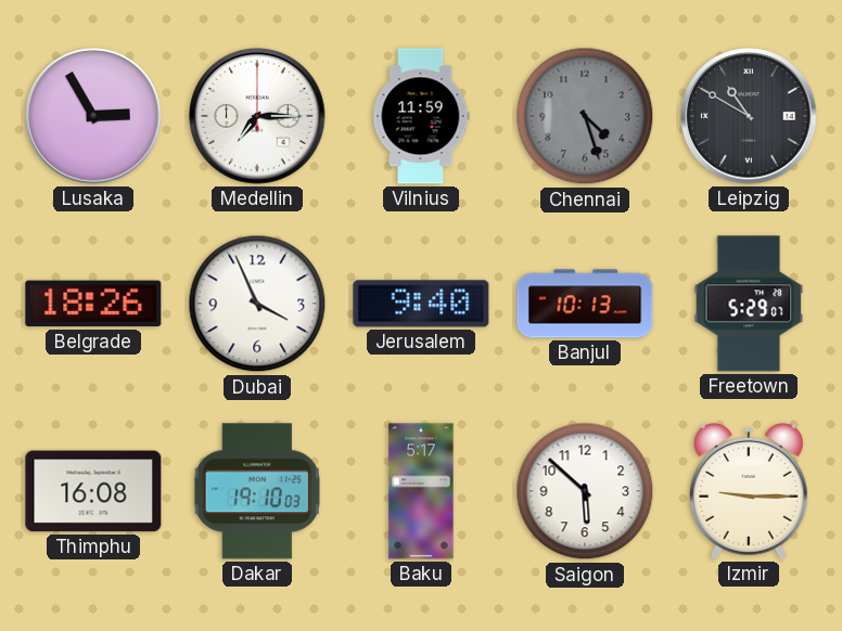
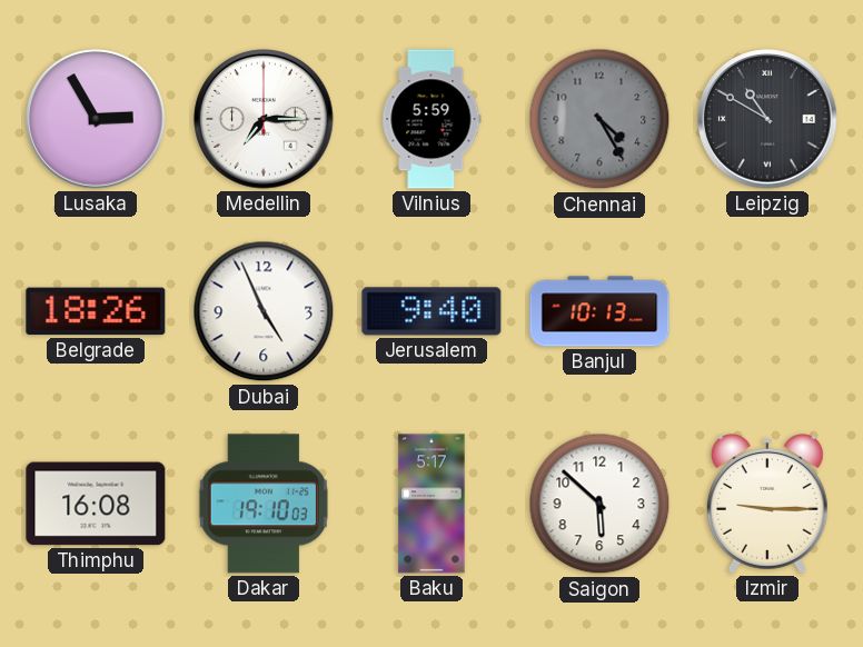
Vilnius: 11:59 -> 5:59
Chennai: 4:27 -> 4:25
Dubai: 3:56 -> 4:56
Freetown: 5:29 -> none
